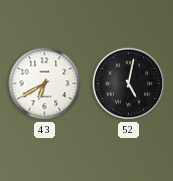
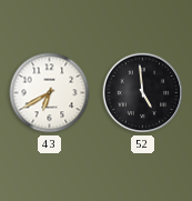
52: 5:02 -> 4:59
